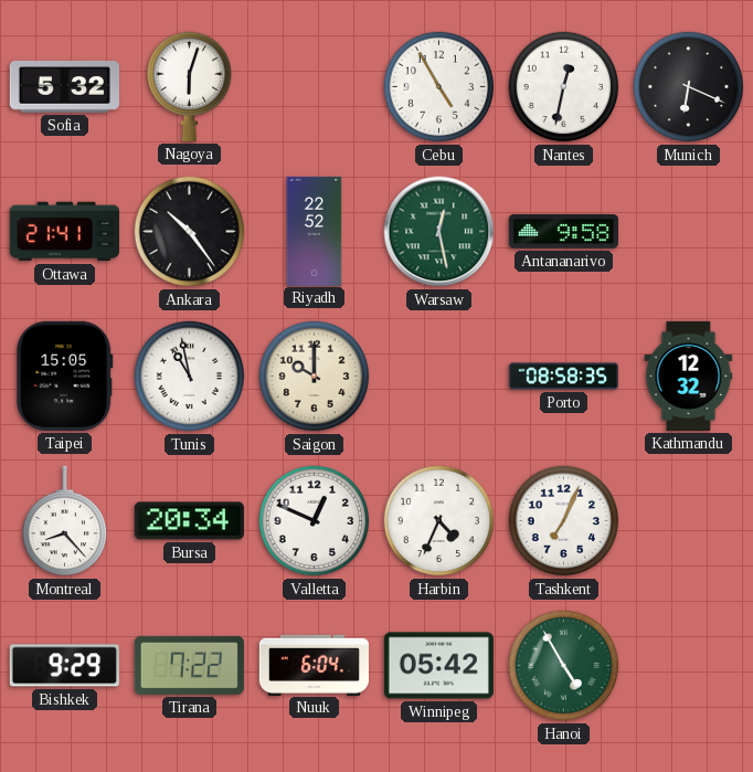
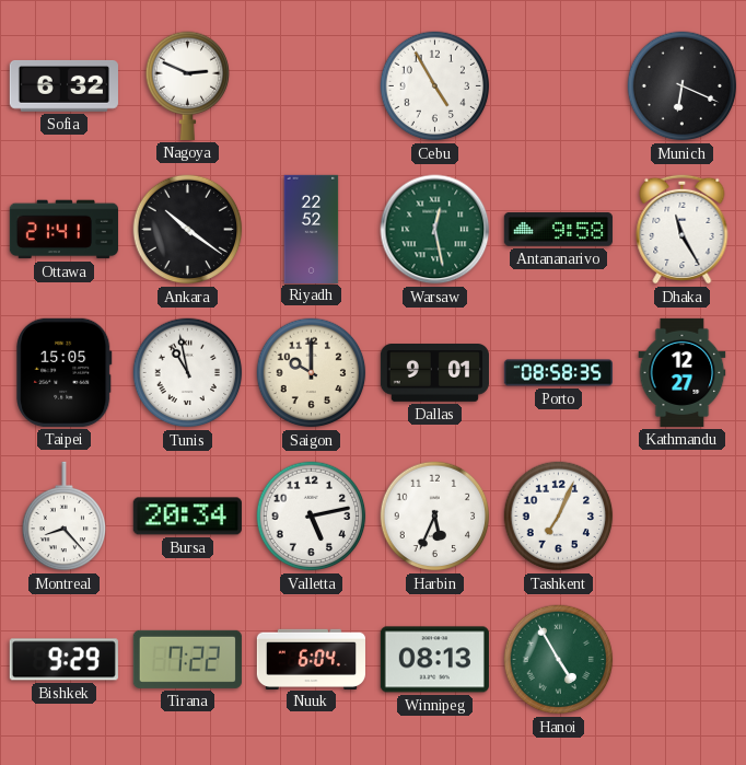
Sofia: 5:32 -> 6:32
Nagoya: 6:03 -> 2:49
Nantes: 12:32 -> none
Ankara: 10:24 -> 10:21
Dhaka: none -> 11:25
Dallas: none -> 9:01
Kathmandu: 12:32 -> 12:27
Valletta: 12:49 -> 5:13
Harbin: 4:34 -> 5:34
Winnipeg: 05:42 -> 08:13
